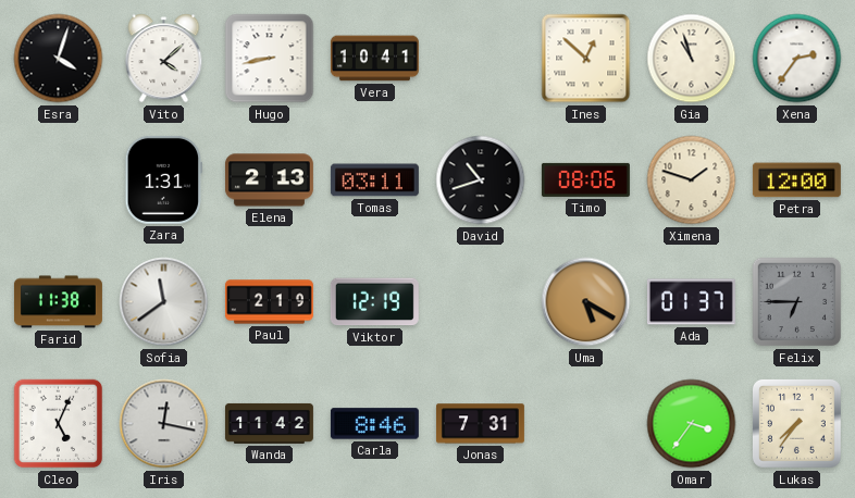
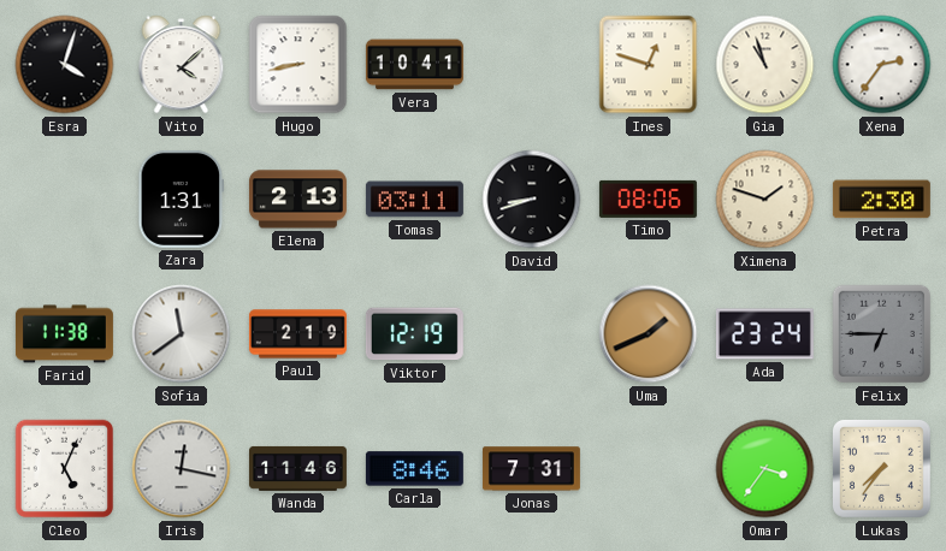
Ines: 12:52 -> 12:48
David: 10:42 -> 8:42
Petra: 12:00 -> 2:30
Uma: 5:20 -> 1:41
Ada: 01:37 -> 23:24
Wanda: 11:42 -> 11:46
